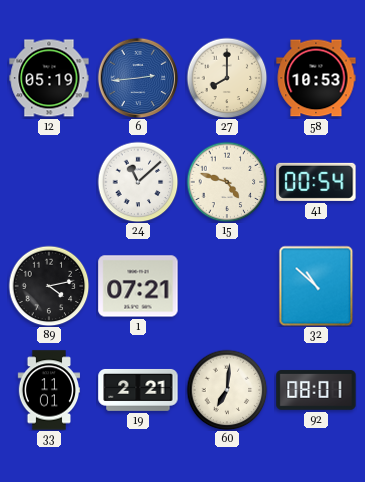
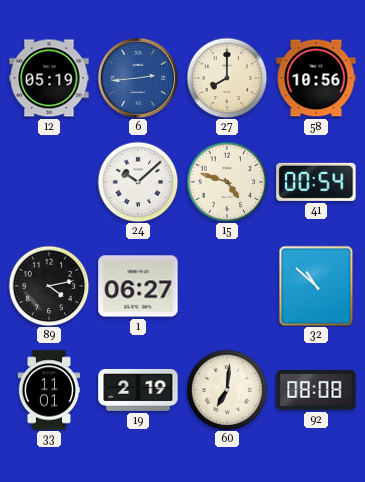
58: 10:53 -> 10:56
24: 11:08 -> 10:08
1: 07:21 -> 06:27
19: 2:21 -> 2:19
92: 08:01 -> 08:08
